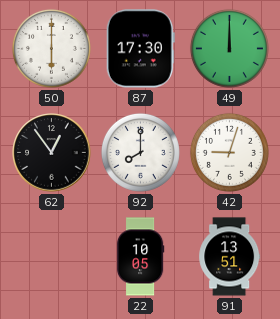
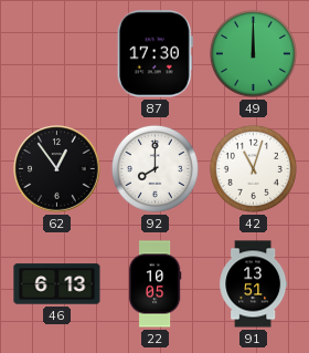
50: 6:00 -> none
42: 9:03 -> 11:03
46: none -> 6:13
